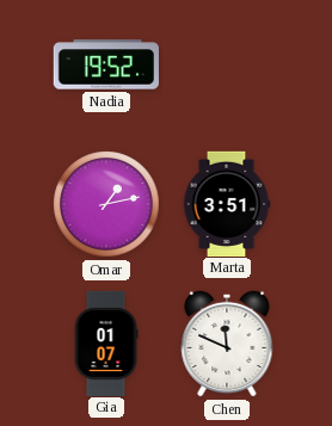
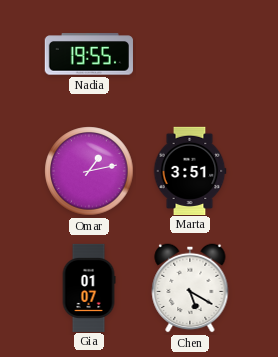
Nadia: 19:52 -> 19:55
Chen: 11:49 -> 5:20
